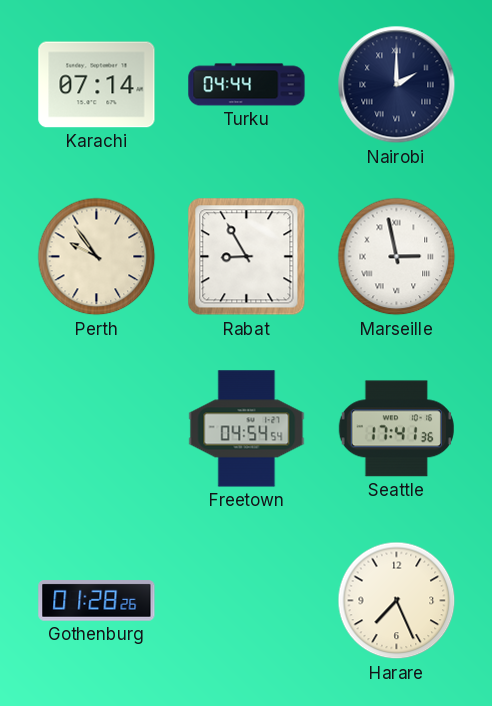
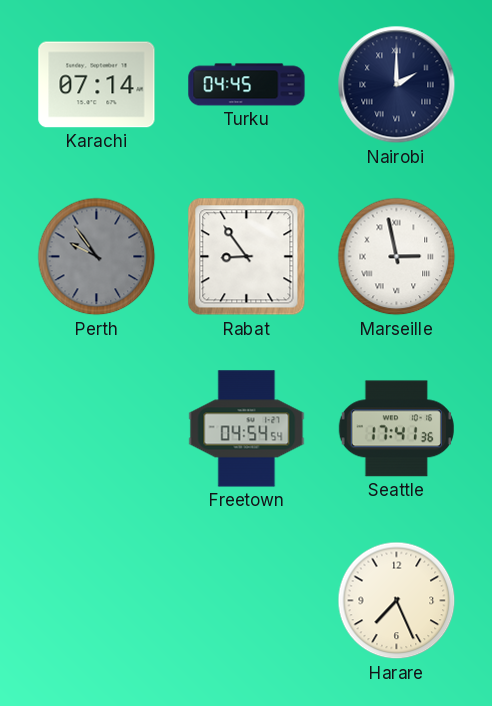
Turku: 04:44 -> 04:45
Perth dial: cream -> grey
Rabat: 8:55 -> 8:54
Gothenburg: 01:28 -> none
